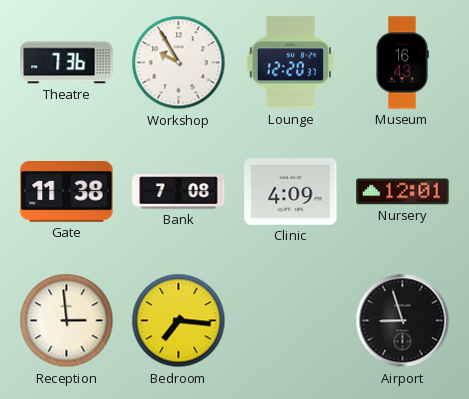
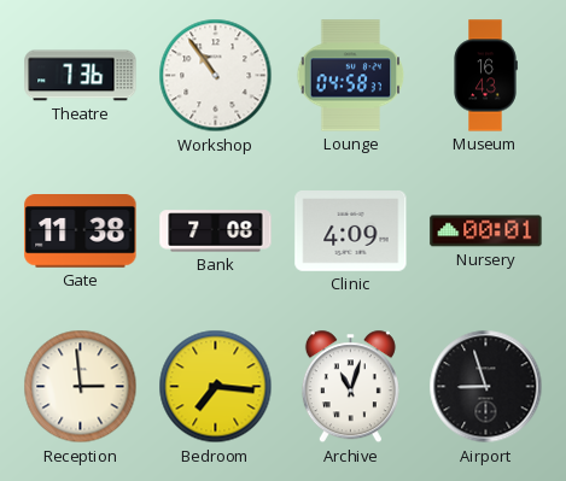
Workshop: 9:55 -> 10:54
Lounge: 12:20 -> 04:58
Nursery: 12:01 -> 00:01
Archive: none -> 11:03
